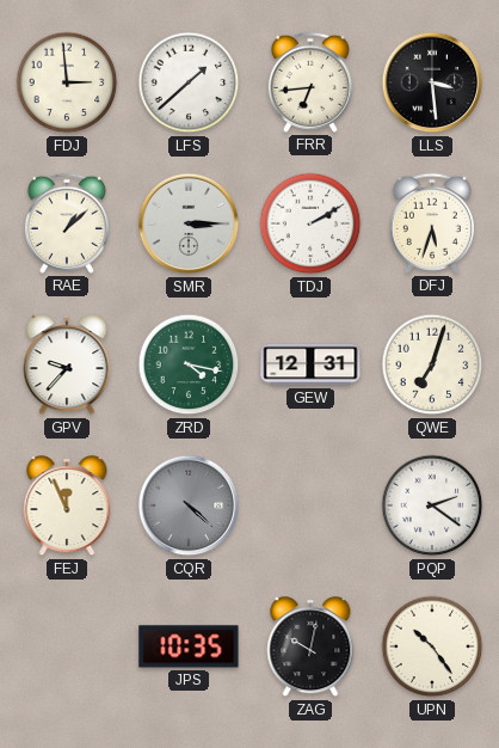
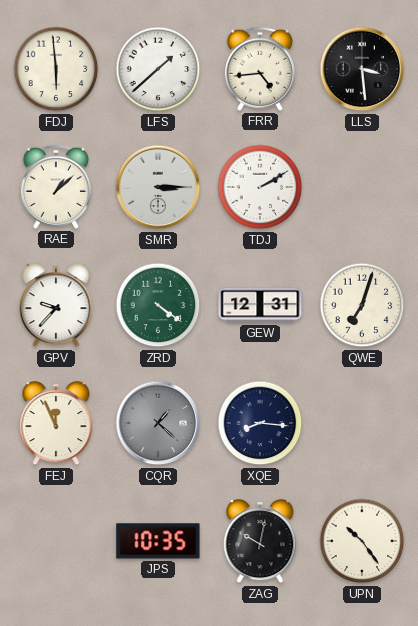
FDJ: 2:59 -> 5:59
FRR: 6:44 -> 4:44
DFJ: 5:33 -> none
ZRD: 4:17 -> 4:21
CQR: 4:22 -> 1:22
XQE: none -> 8:16
PQP: 2:21 -> none
